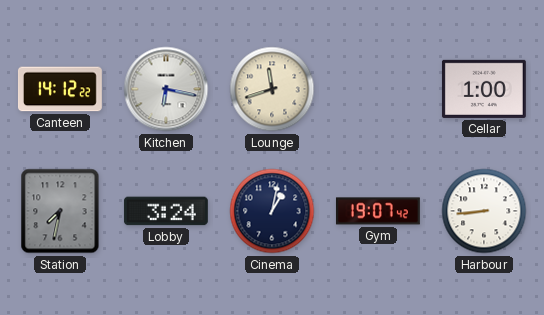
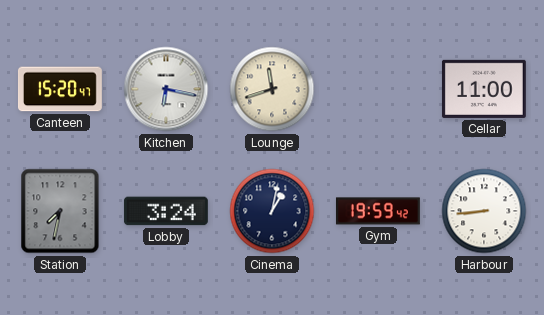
Canteen: 14:12 -> 15:20
Cellar: 1:00 -> 11:00
Gym: 19:07 -> 19:59
